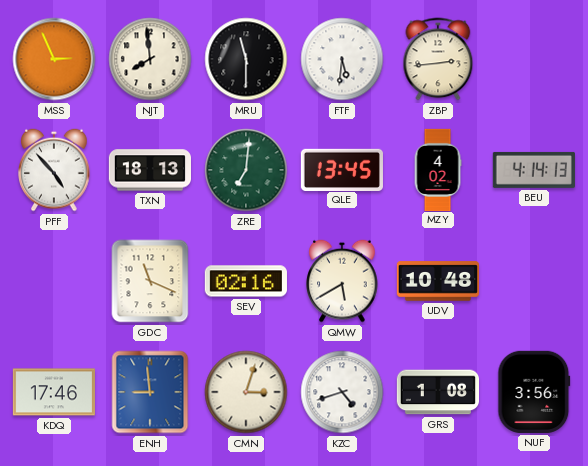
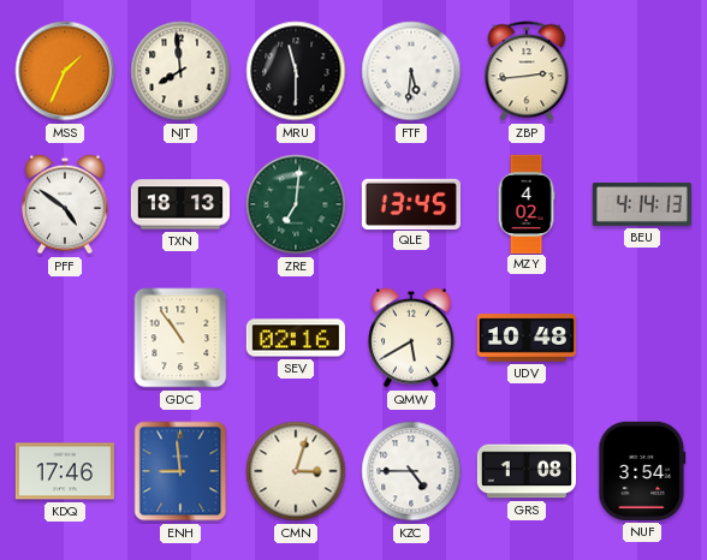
MSS: 2:56 -> 1:34
PFF: 4:53 -> 4:51
GDC: 11:19 -> 10:54
KZC: 4:42 -> 4:45
NUF: 3:56 -> 3:54
